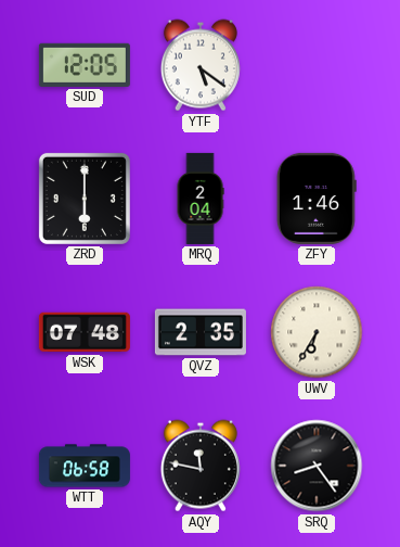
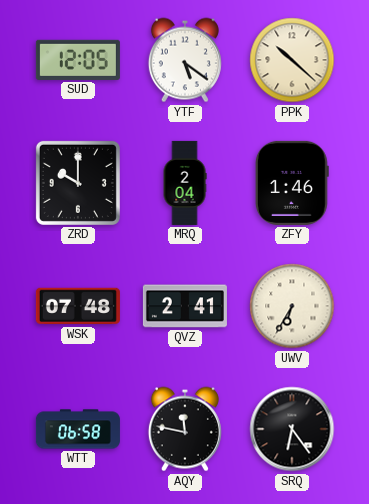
PPK: none -> 10:22
ZRD: 6:00 -> 10:00
QVZ: 2:35 -> 2:41
SRQ: 8:24 -> 6:24
